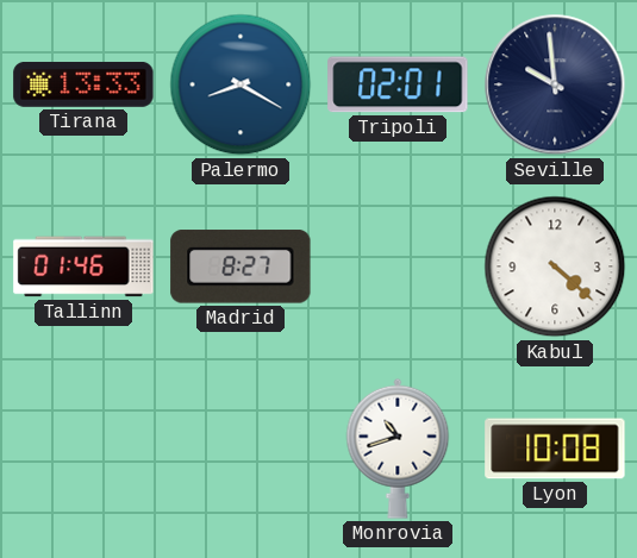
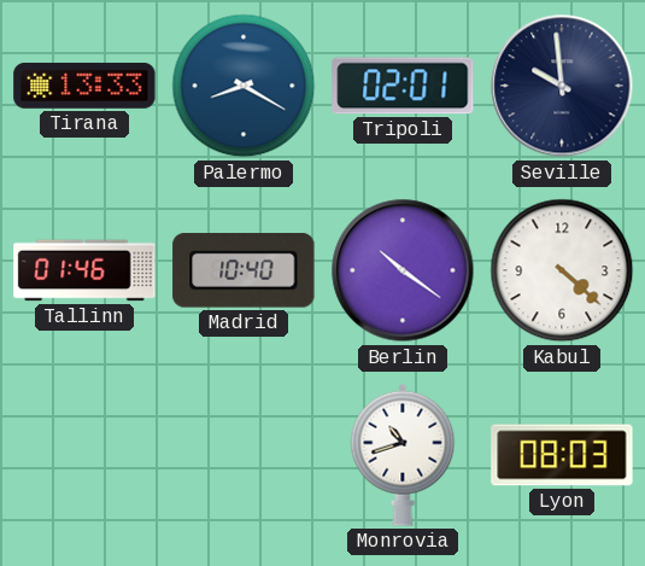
Madrid: 8:27 -> 10:40
Berlin: none -> 10:21
Lyon: 10:08 -> 08:03
